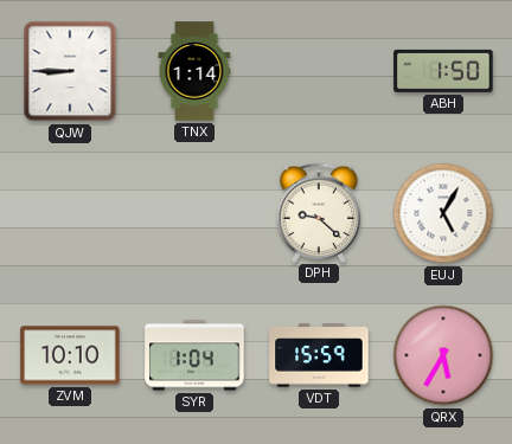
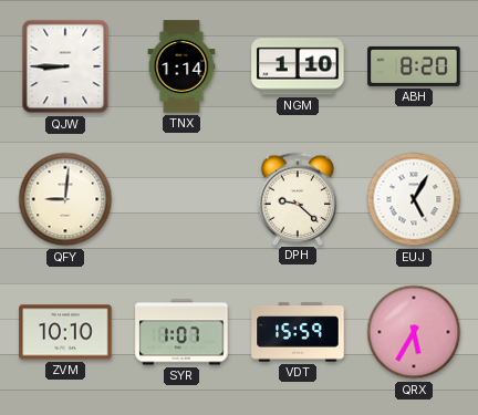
NGM: none -> 1:10
ABH: 1:50 -> 8:20
QFY: none -> 9:01
SYR: 1:04 -> 1:07
